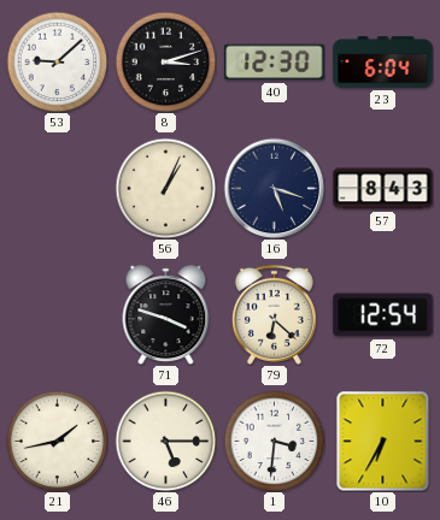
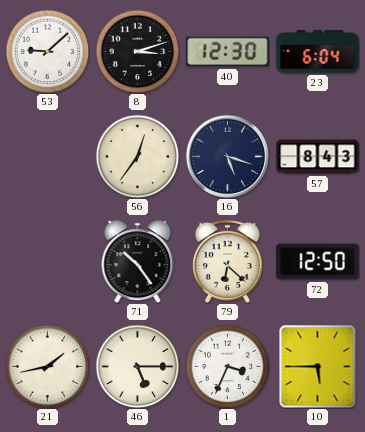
56: 1:04 -> 12:36
71: 3:48 -> 10:24
72: 12:54 -> 12:50
1: 3:31 -> 3:34
10: 6:35 -> 5:45
